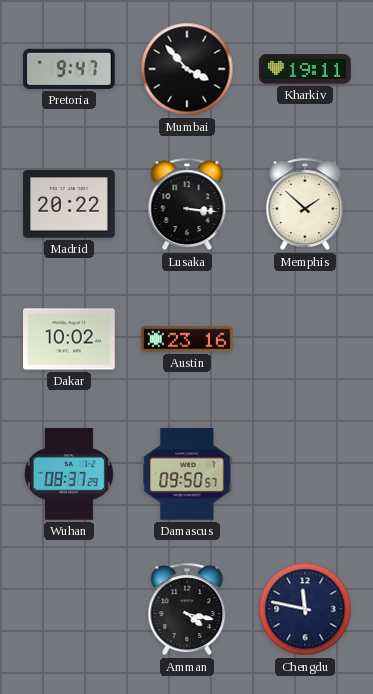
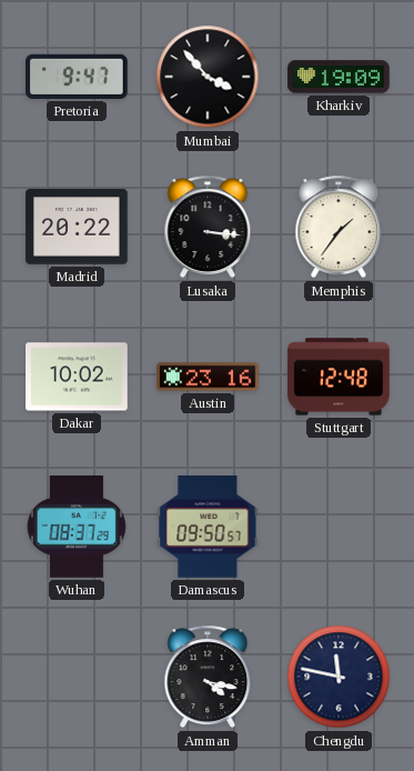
Kharkiv: 19:11 -> 19:09
Memphis: 1:52 -> 1:36
Stuttgart: none -> 12:48
